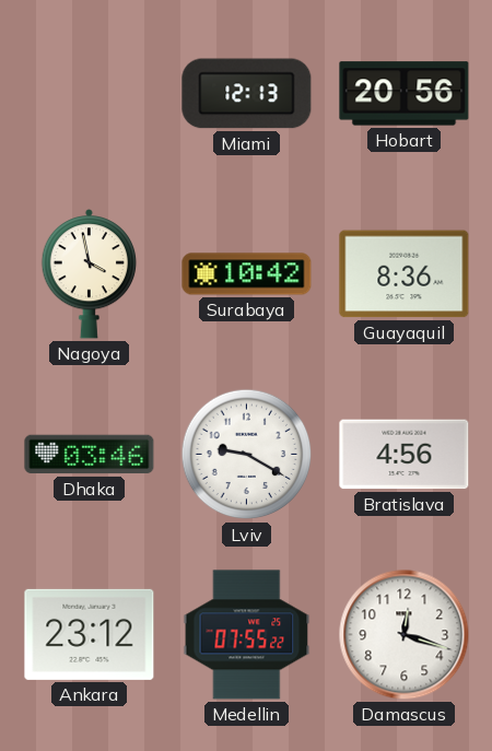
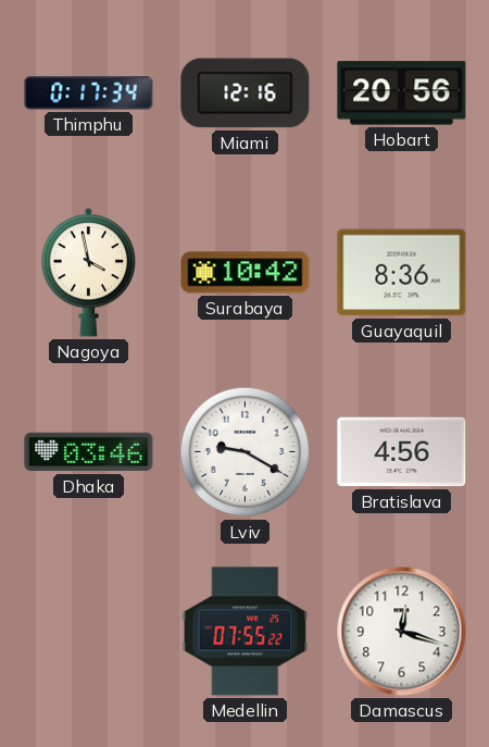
Thimphu: none -> 0:17
Miami: 12:13 -> 12:16
Ankara: 23:12 -> none
